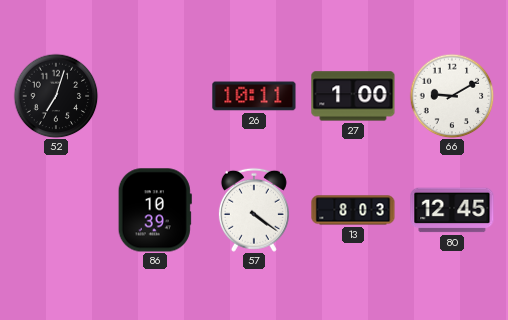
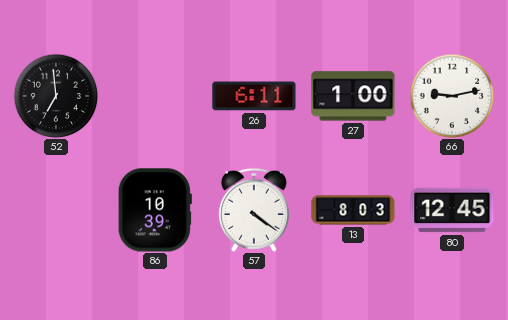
52: 7:03 -> 6:59
26: 10:11 -> 6:11
66: 9:10 -> 9:13
